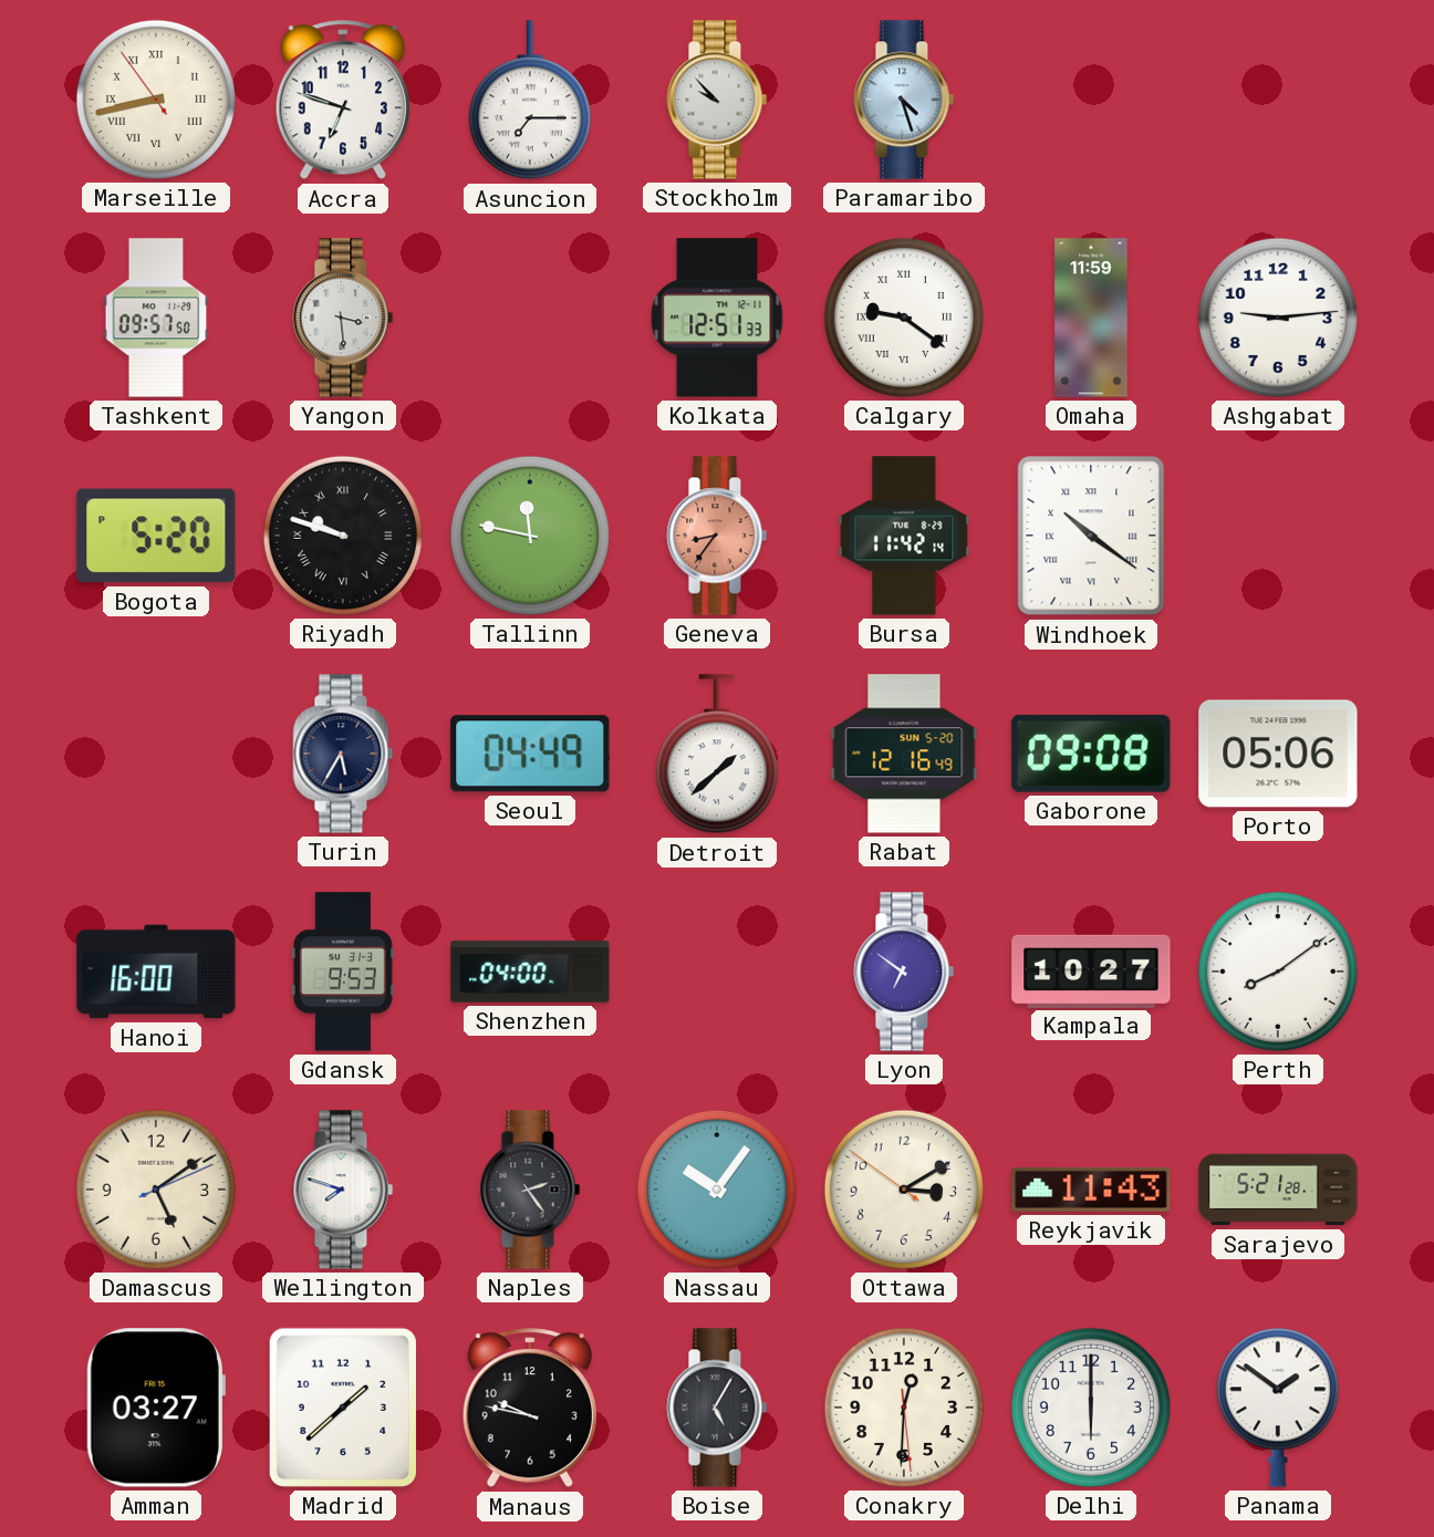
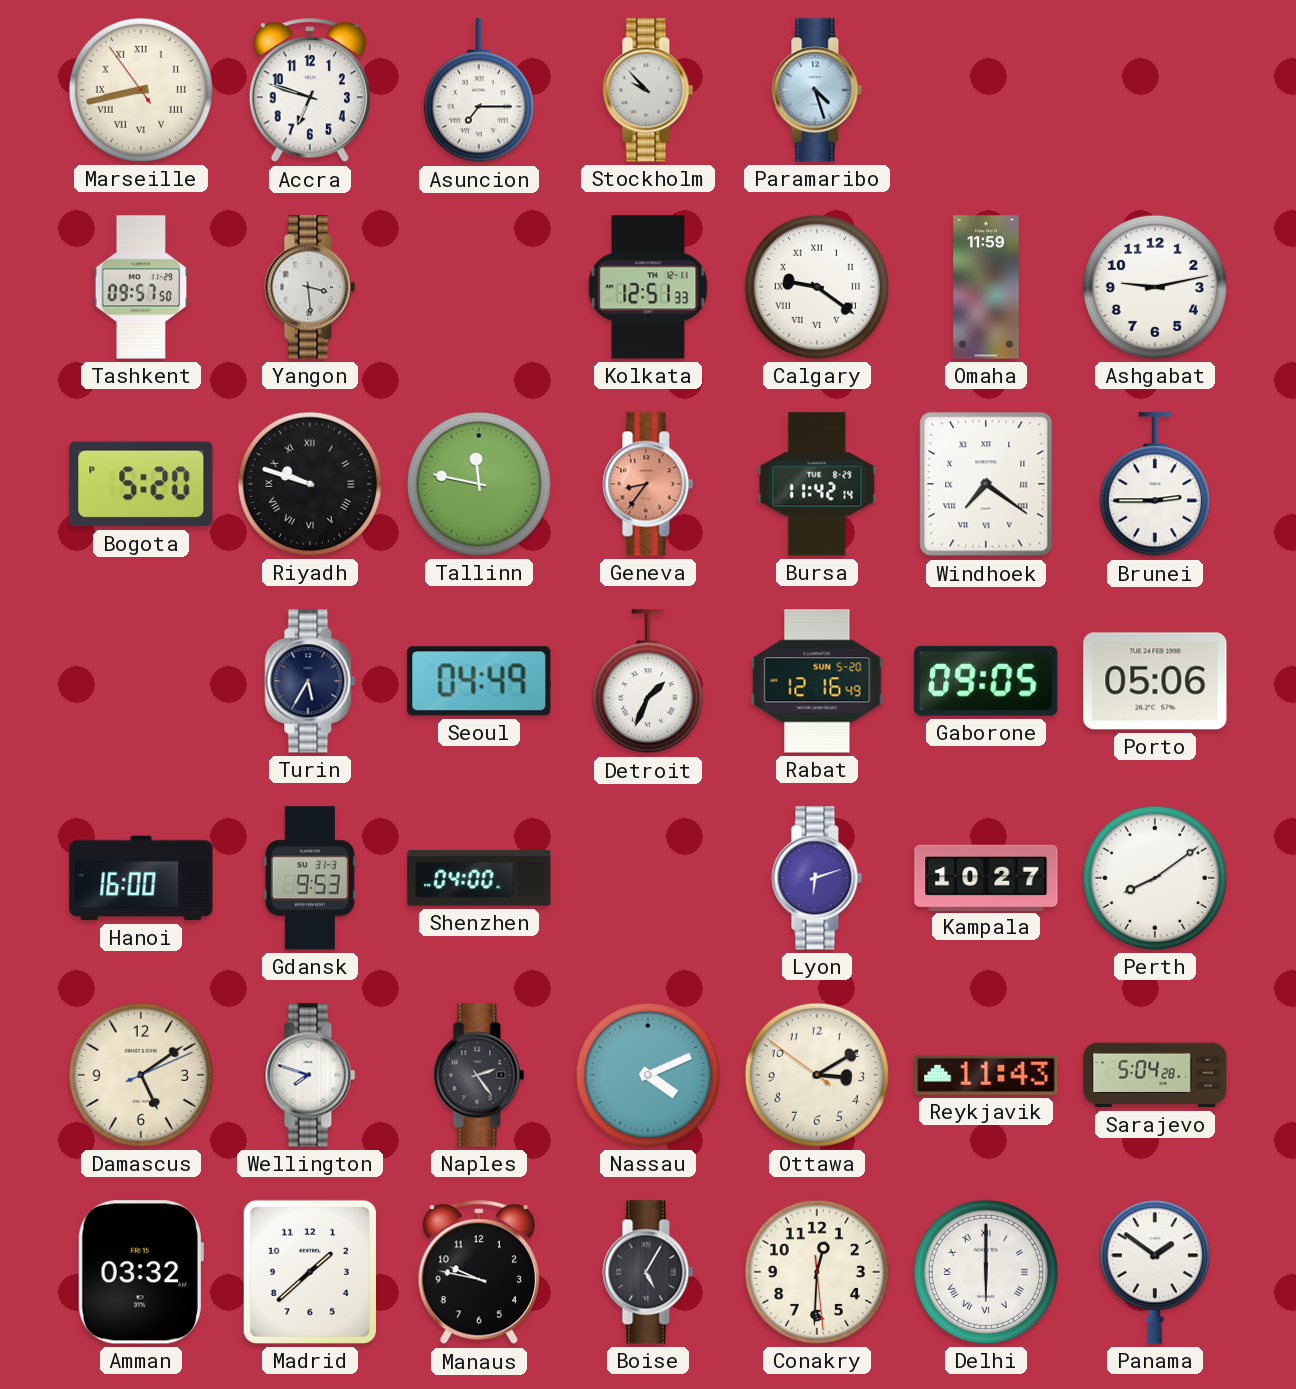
Ashgabat: 9:14 -> 9:13
Windhoek: 10:21 -> 7:21
Brunei: none -> 2:45
Detroit: 1:38 -> 1:34
Gaborone: 09:08 -> 09:05
Lyon: 6:51 -> 6:12
Nassau: 10:06 -> 4:11
Sarajevo: 5:21 -> 5:04
Amman: 03:27 -> 03:32
Delhi numerals: Arabic -> Roman
